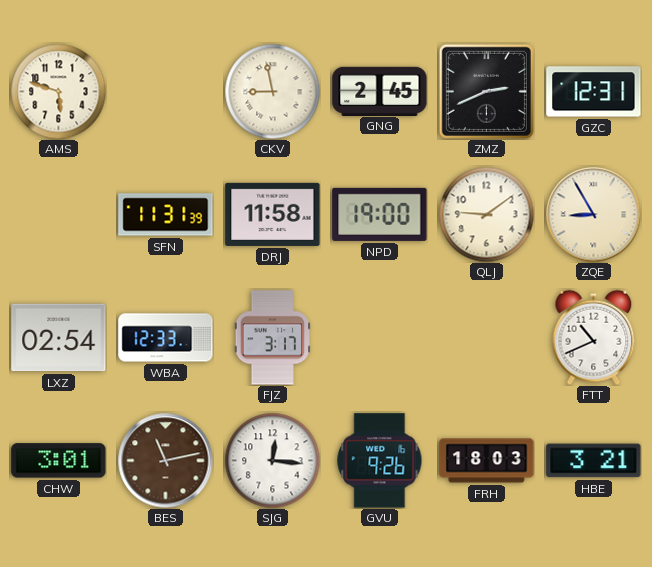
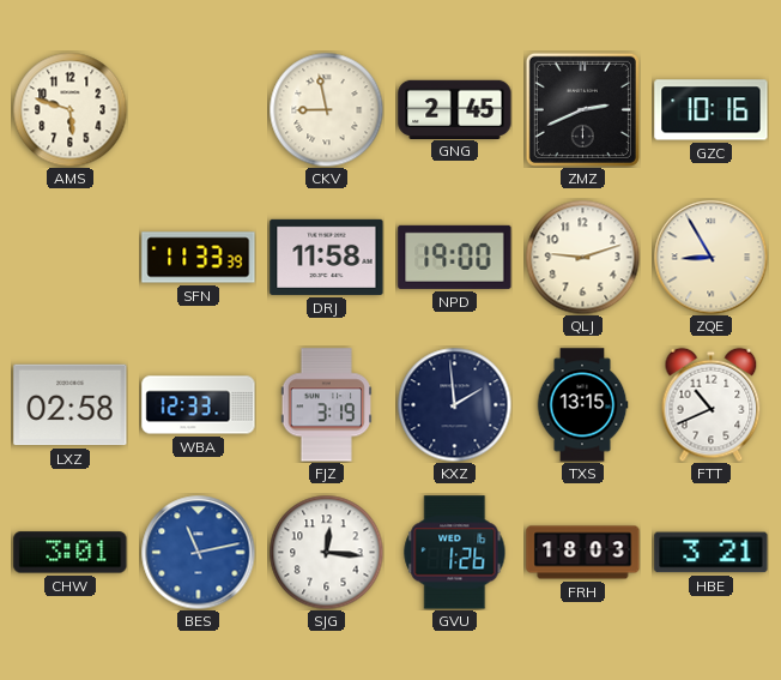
GZC: 12:31 -> 10:16
SFN: 11:31 -> 11:33
QLJ: 9:09 -> 9:12
LXZ: 02:54 -> 02:58
FJZ: 3:17 -> 3:19
KXZ: none -> 1:59
TXS: none -> 13:15
BES dial: brown -> blue
GVU: 9:26 -> 1:26
